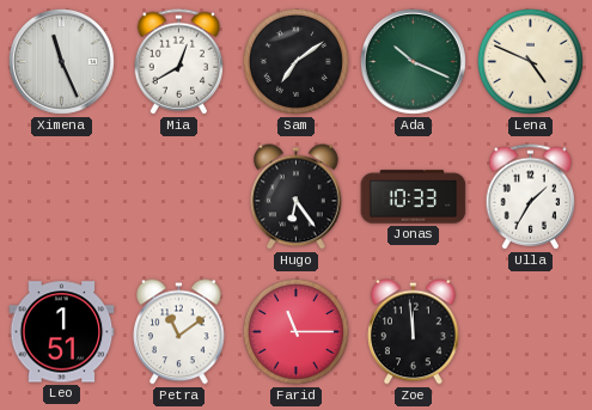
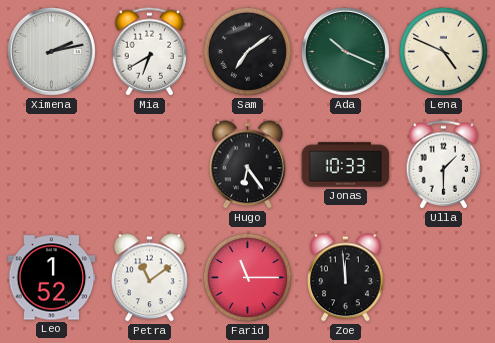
Ximena: 11:26 -> 2:13
Mia: 12:40 -> 6:40
Ulla: 1:35 -> 1:30
Leo: 1:51 -> 1:52
